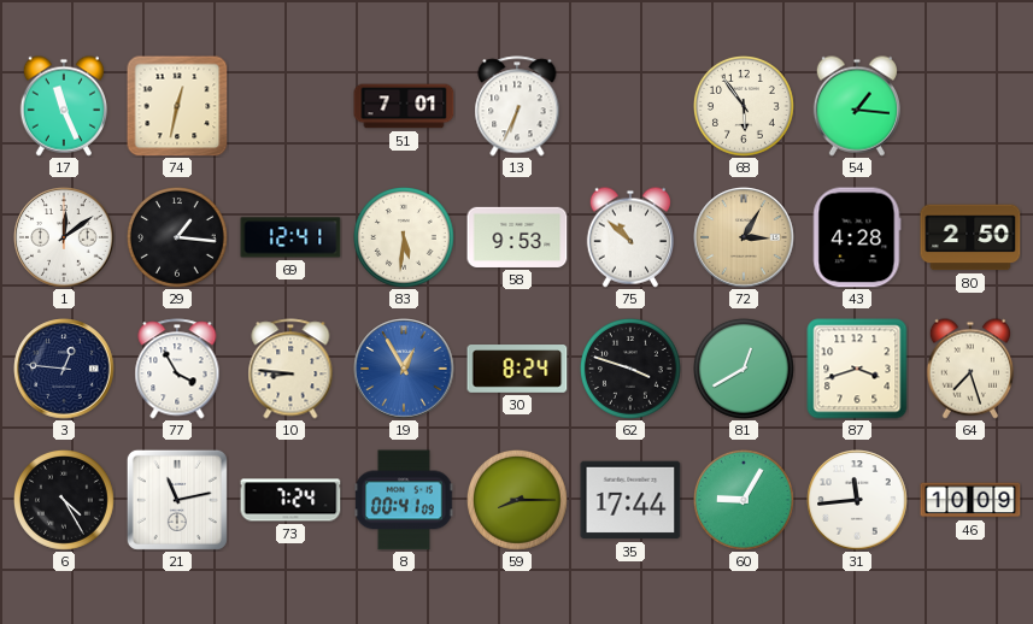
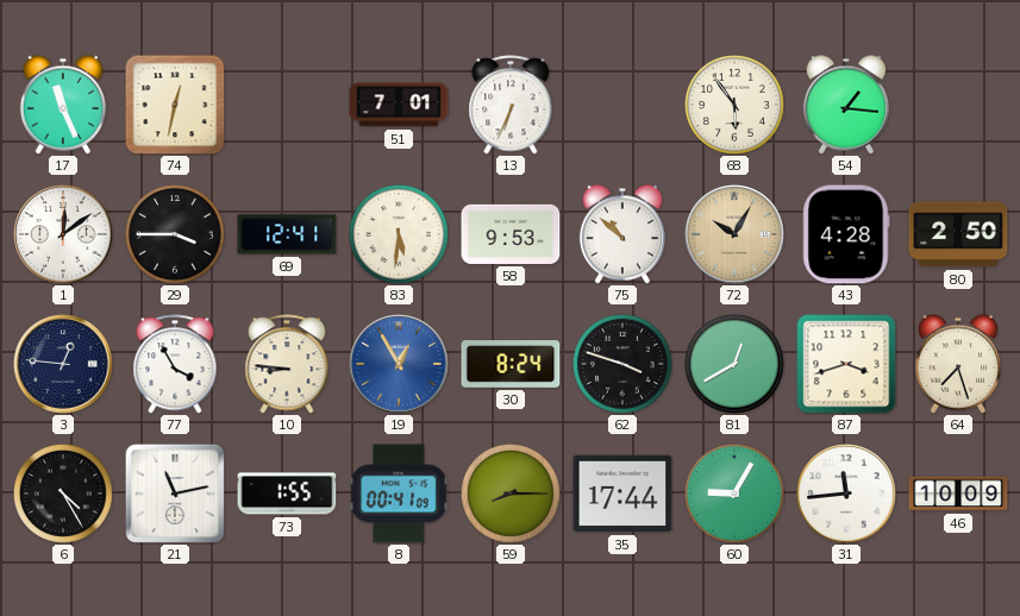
29: 1:16 -> 3:45
72: 3:05 -> 10:05
73: 7:24 -> 1:55
